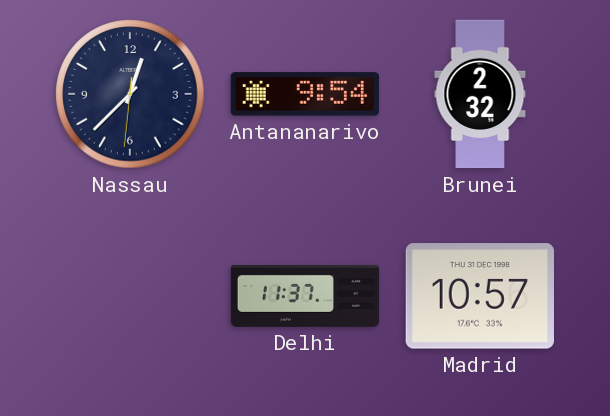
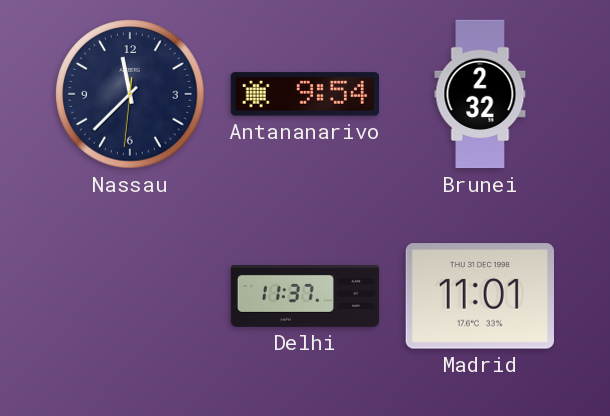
Nassau: 12:37 -> 11:37
Madrid: 10:57 -> 11:01
